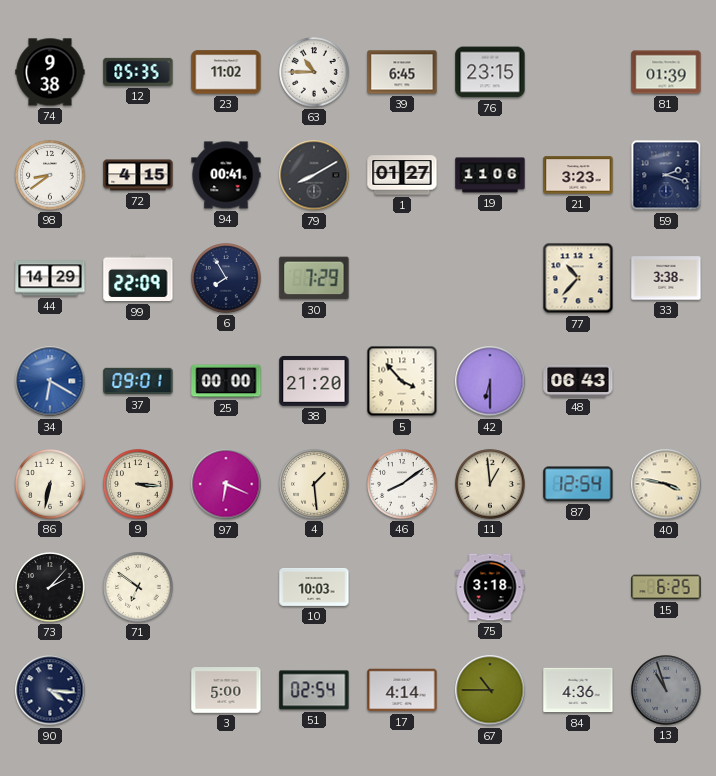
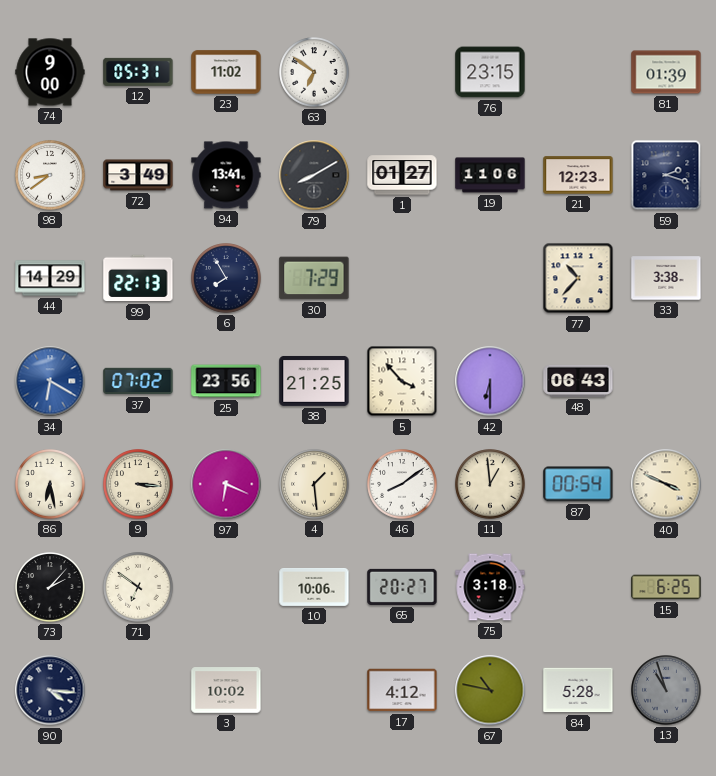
74: 9:38 -> 9:00
12: 05:35 -> 05:31
63: 10:45 -> 6:51
39: 6:45 -> none
72: 4:15 -> 3:49
94: 00:41 -> 13:41
21: 3:23 -> 12:23
99: 22:09 -> 22:13
37: 09:01 -> 07:02
25: 00:00 -> 23:56
38: 21:20 -> 21:25
86: 6:32 -> 6:28
87: 12:54 -> 00:54
40: 3:47 -> 3:49
10: 10:03 -> 10:06
65: none -> 20:27
3: 5:00 -> 10:02
51: 02:54 -> none
17: 4:14 -> 4:12
67: 10:45 -> 10:47
84: 4:36 -> 5:28
